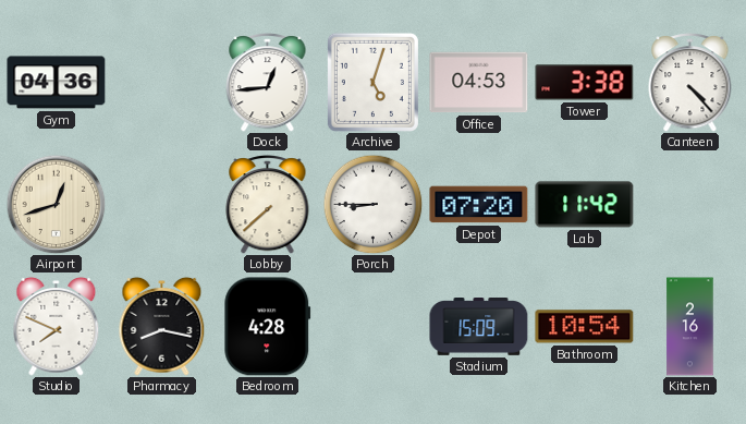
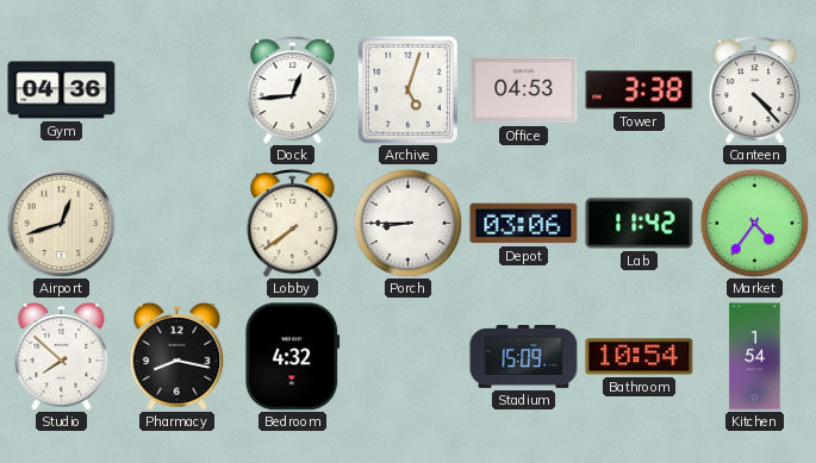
Lobby: 7:38 -> 7:39
Depot: 07:20 -> 03:06
Market: none -> 4:36
Studio: 7:49 -> 7:52
Bedroom: 4:28 -> 4:32
Kitchen: 2:16 -> 1:54
